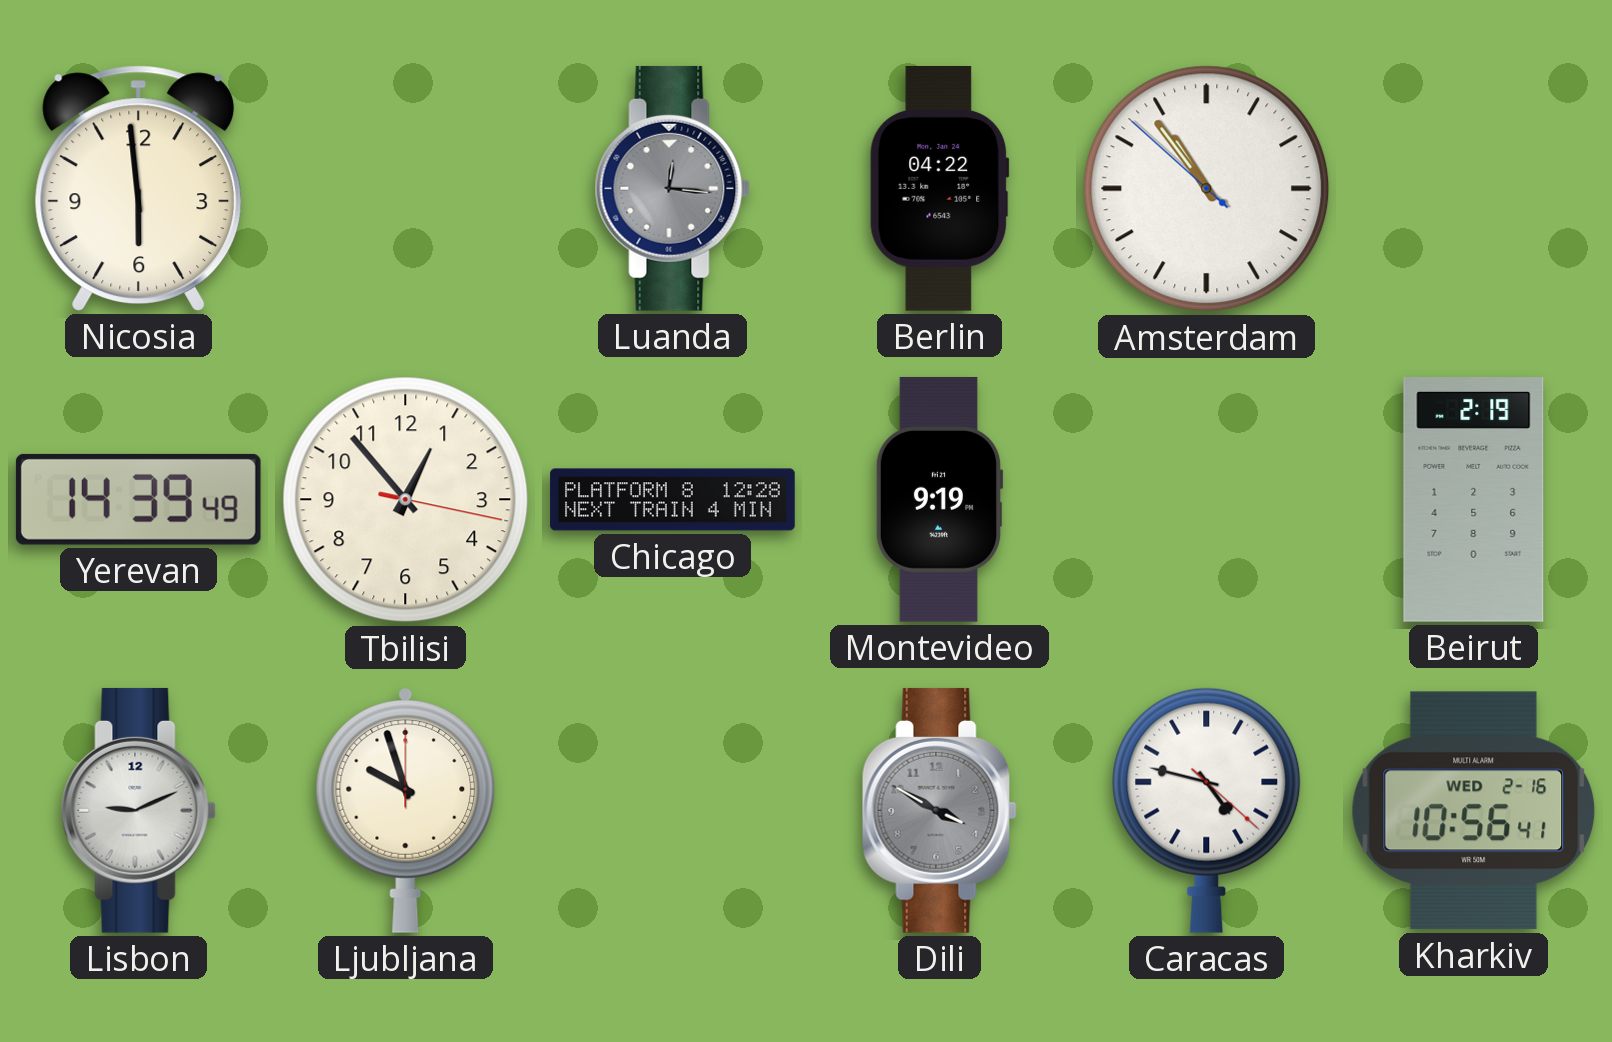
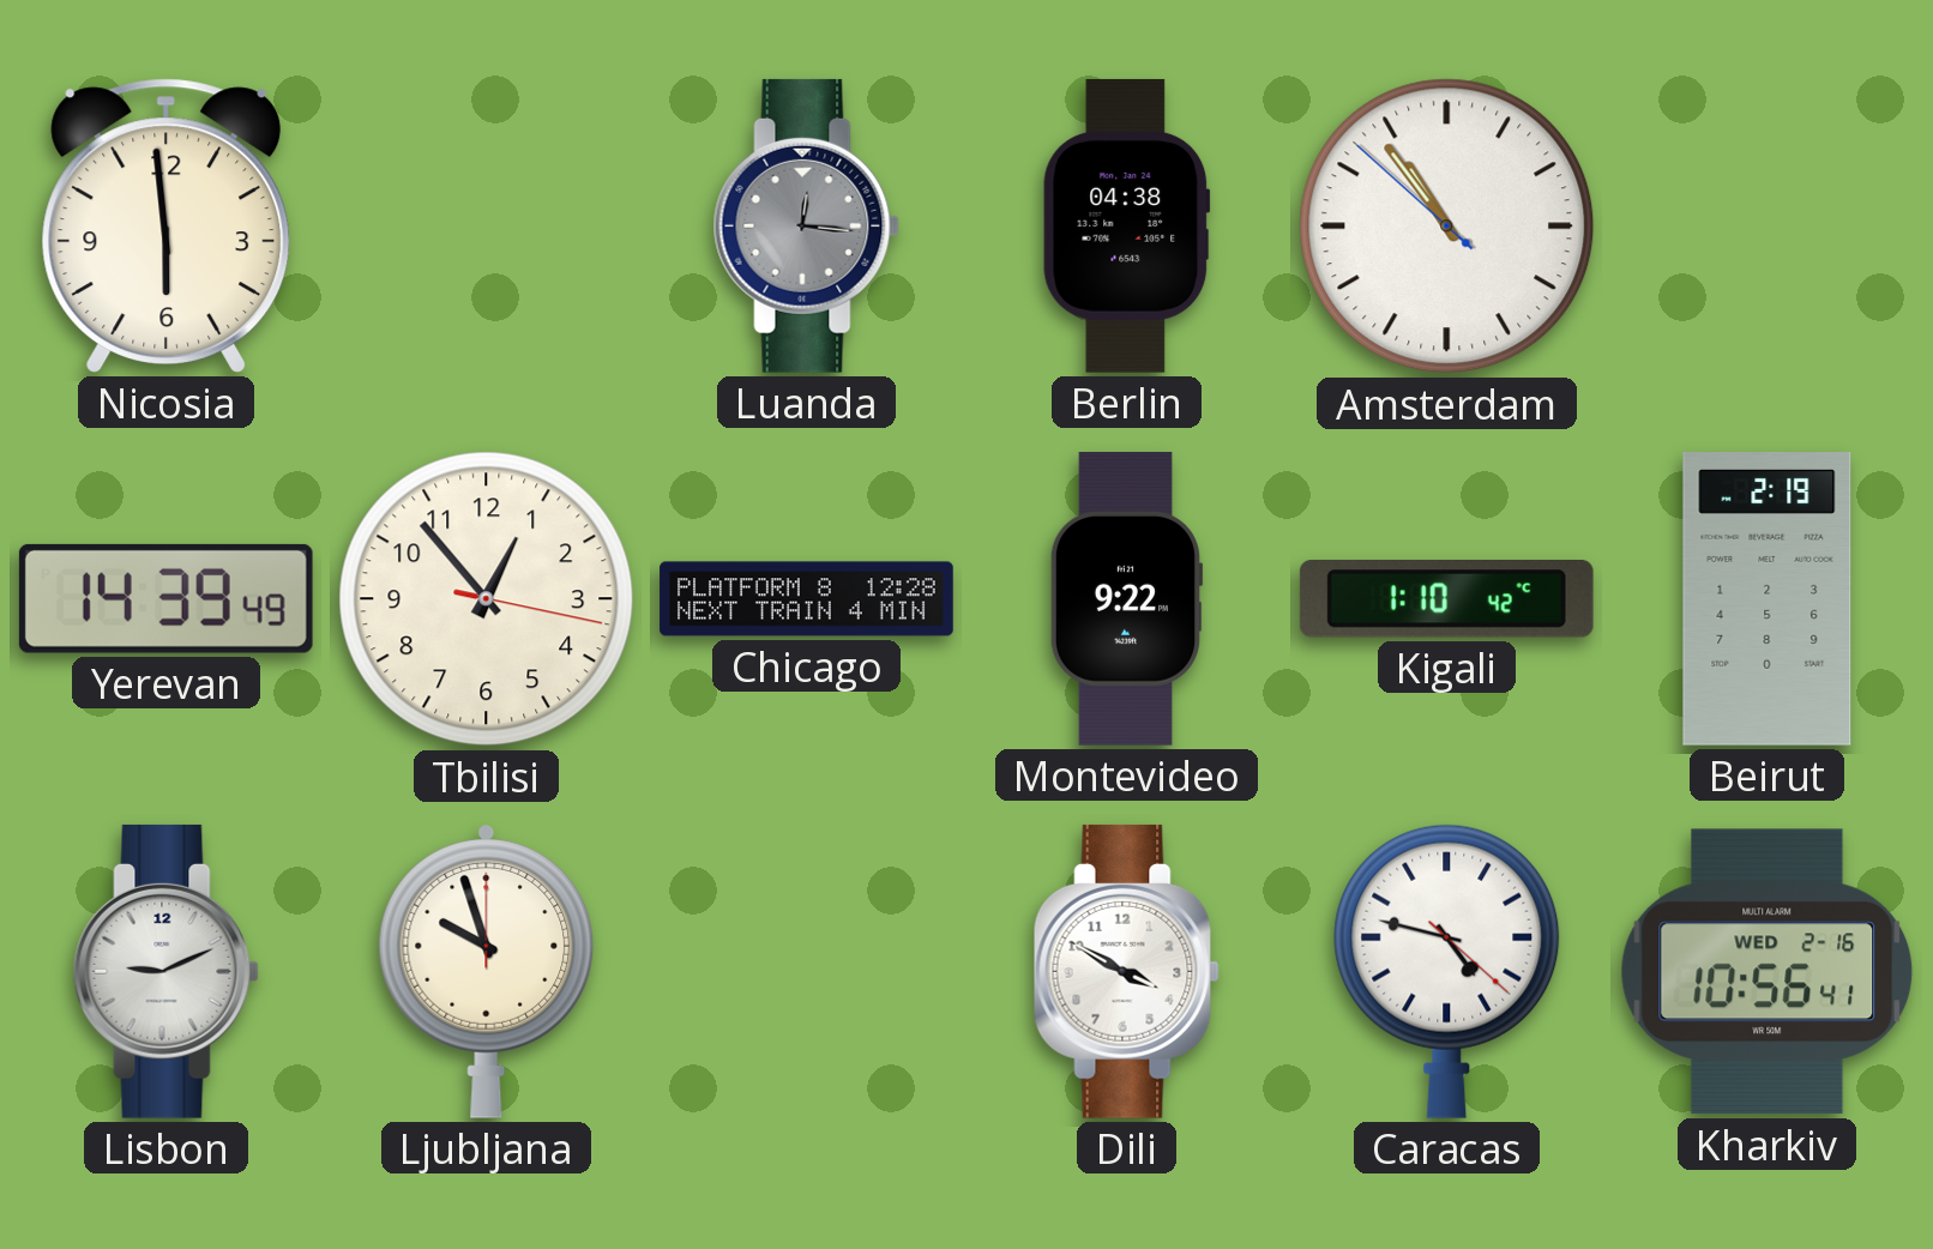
Berlin: 04:22 -> 04:38
Montevideo: 9:19 -> 9:22
Kigali: none -> 1:10
Dili dial: grey -> white
